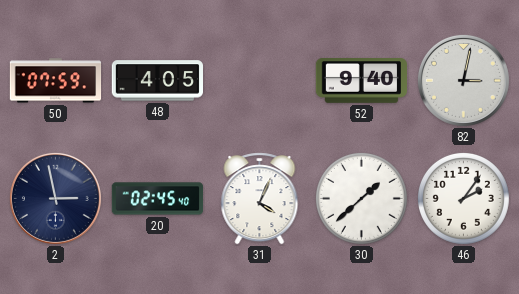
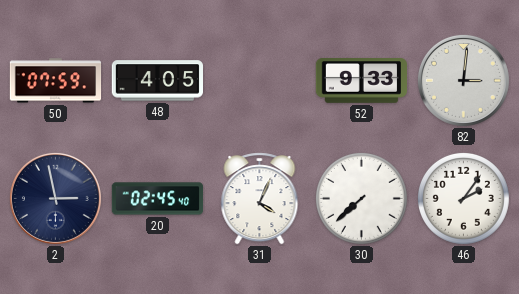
52: 9:40 -> 9:33
82: 3:02 -> 3:01
30: 1:38 -> 7:38
